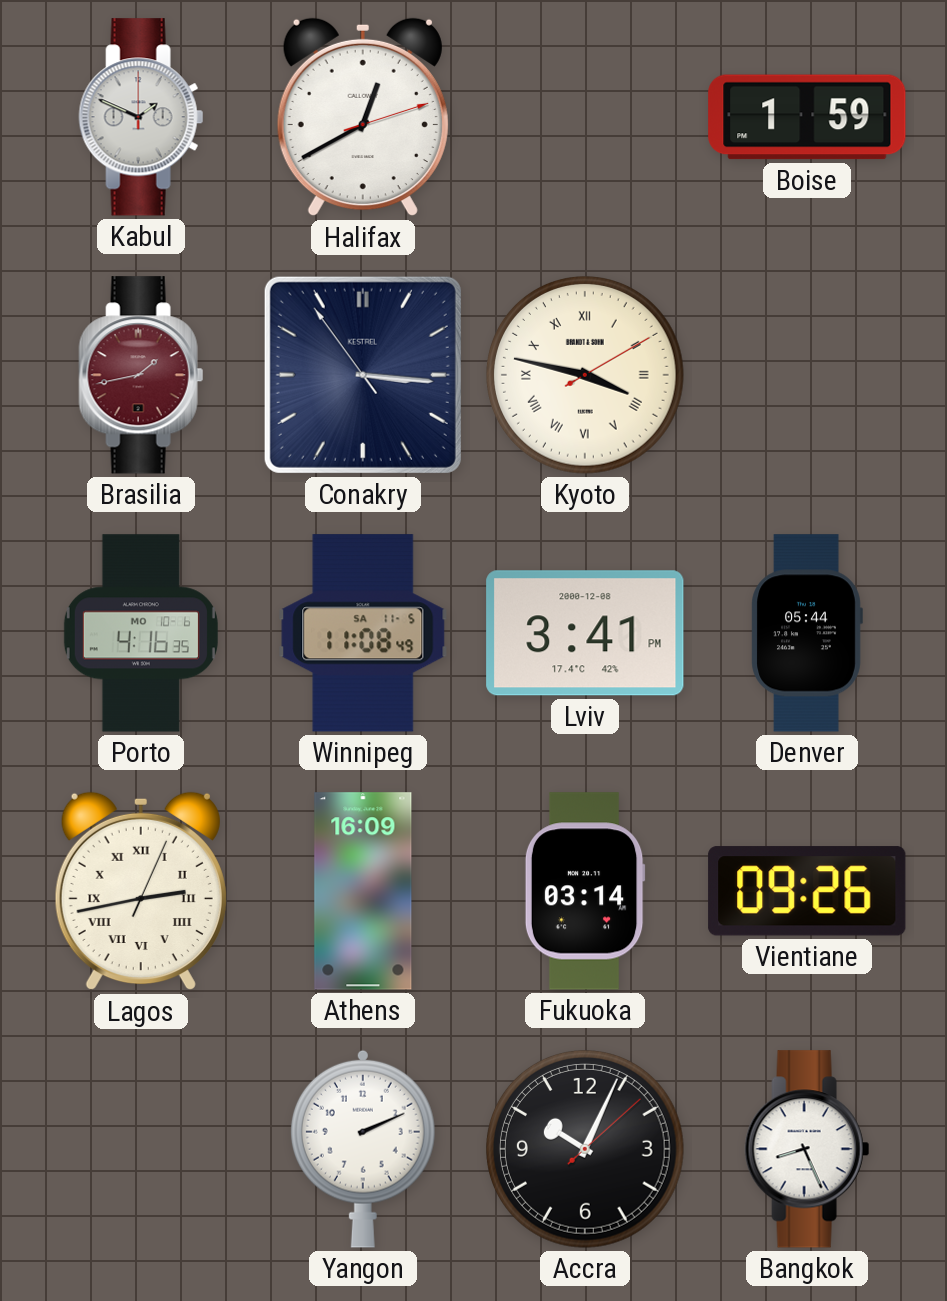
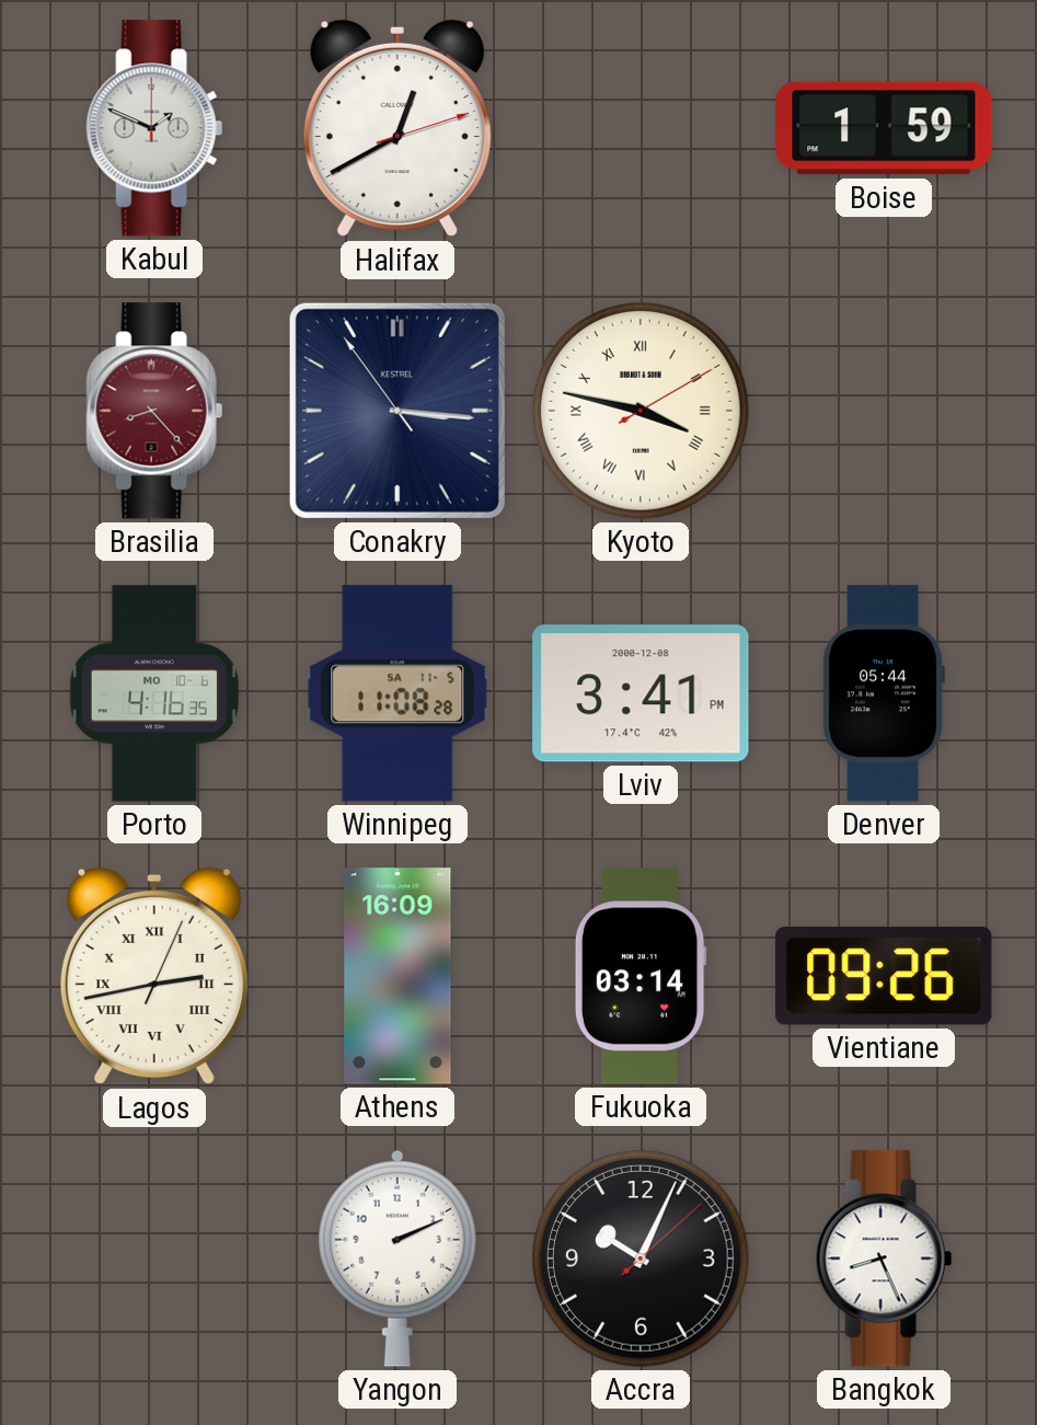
Brasilia: 1:43 -> 8:23
Winnipeg: 11:08:49 -> 11:08:28
